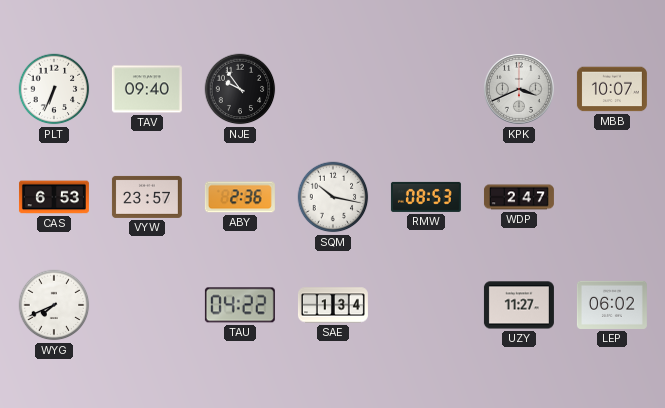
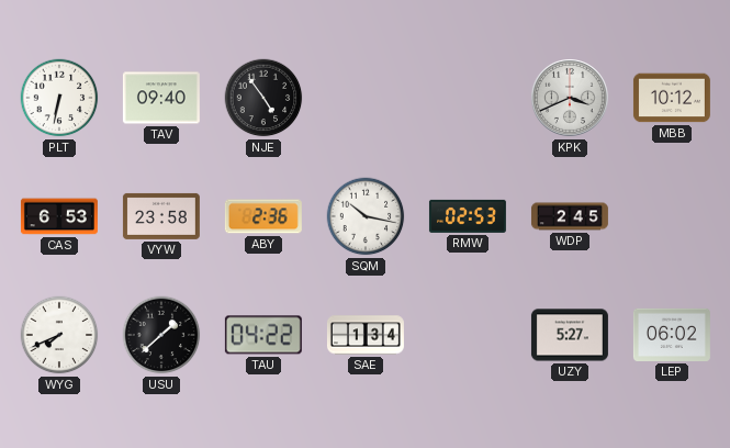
PLT: 6:34 -> 6:32
NJE: 9:54 -> 4:54
MBB: 10:07 -> 10:12
VYW: 23:57 -> 23:58
RMW: 08:53 -> 02:53
WDP: 2:47 -> 2:45
USU: none -> 1:38
UZY: 11:27 -> 5:27
